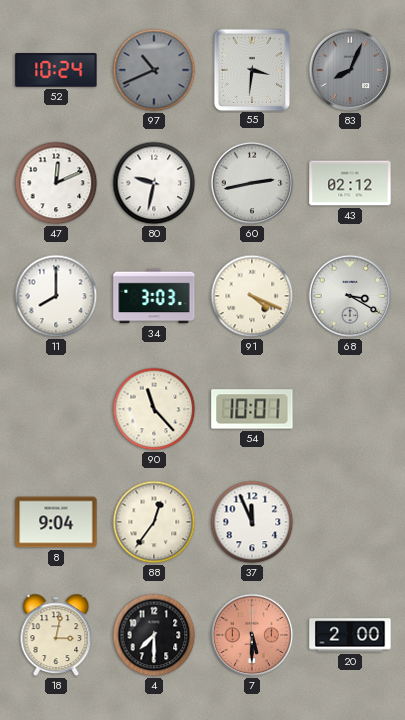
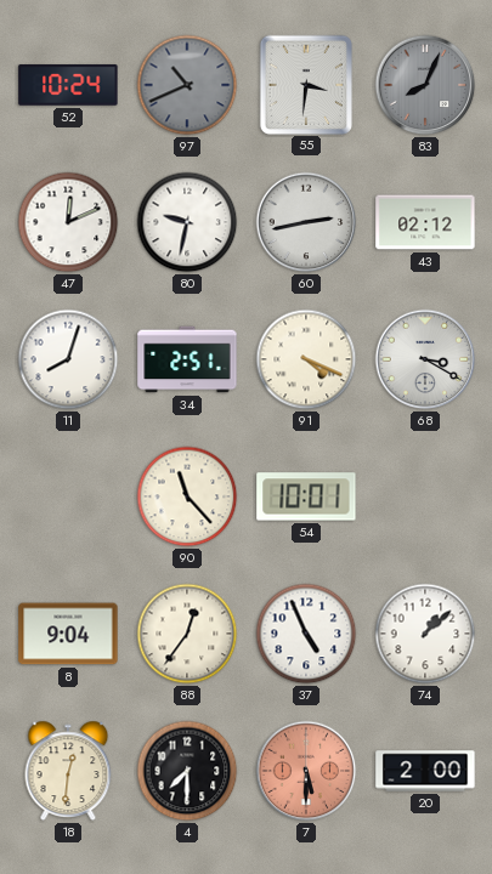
11: 8:00 -> 8:03
34: 3:03 -> 2:51
37: 11:56 -> 4:56
74: none -> 1:08
18: 3:02 -> 12:31
